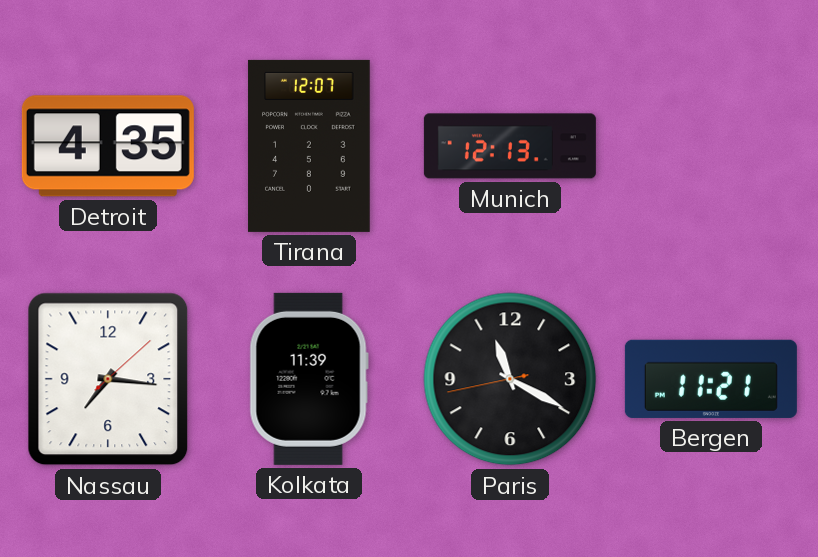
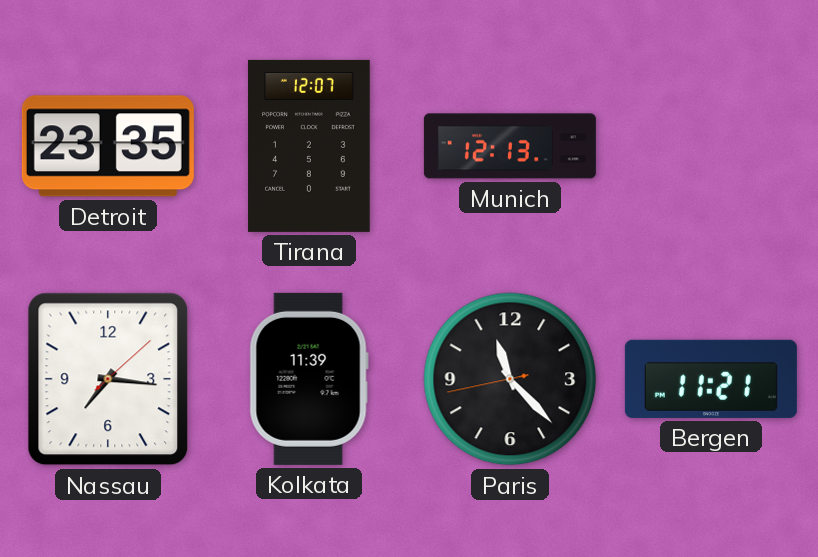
Detroit: 4:35 -> 23:35
Paris: 11:19 -> 11:22
